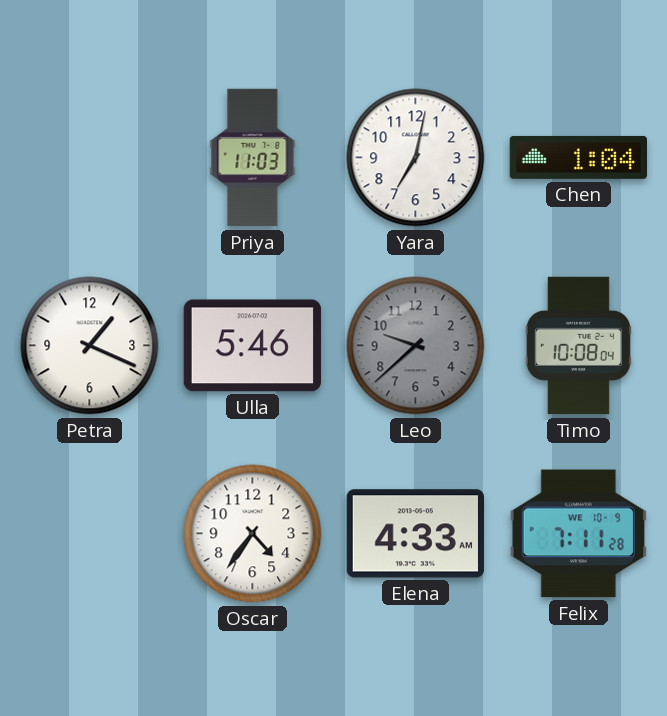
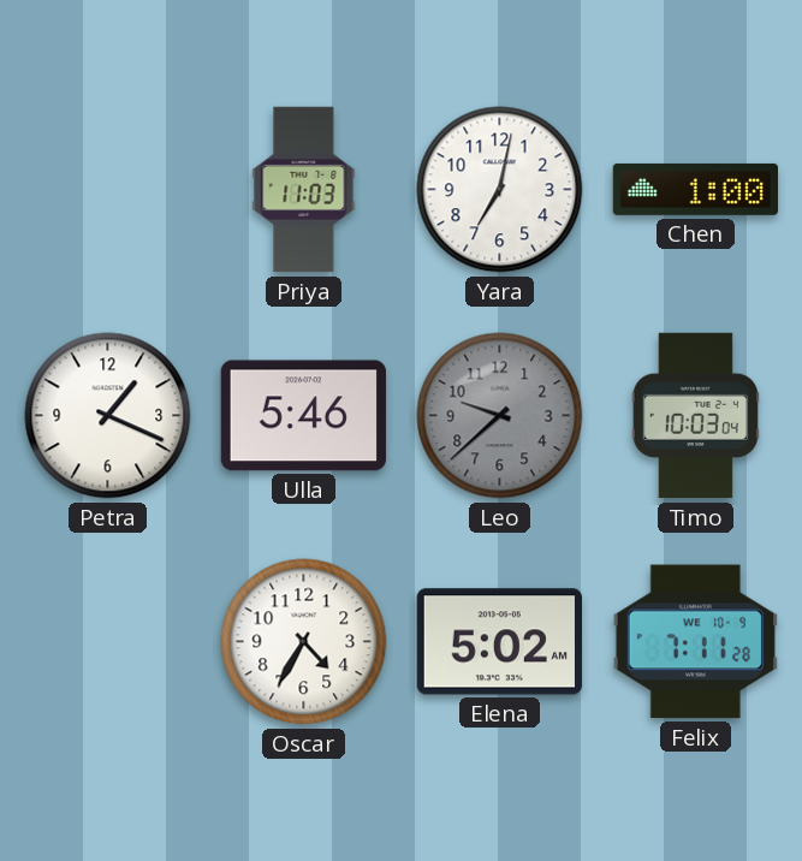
Chen: 1:04 -> 1:00
Timo: 10:08 -> 10:03
Oscar: 4:36 -> 4:35
Elena: 4:33 -> 5:02
